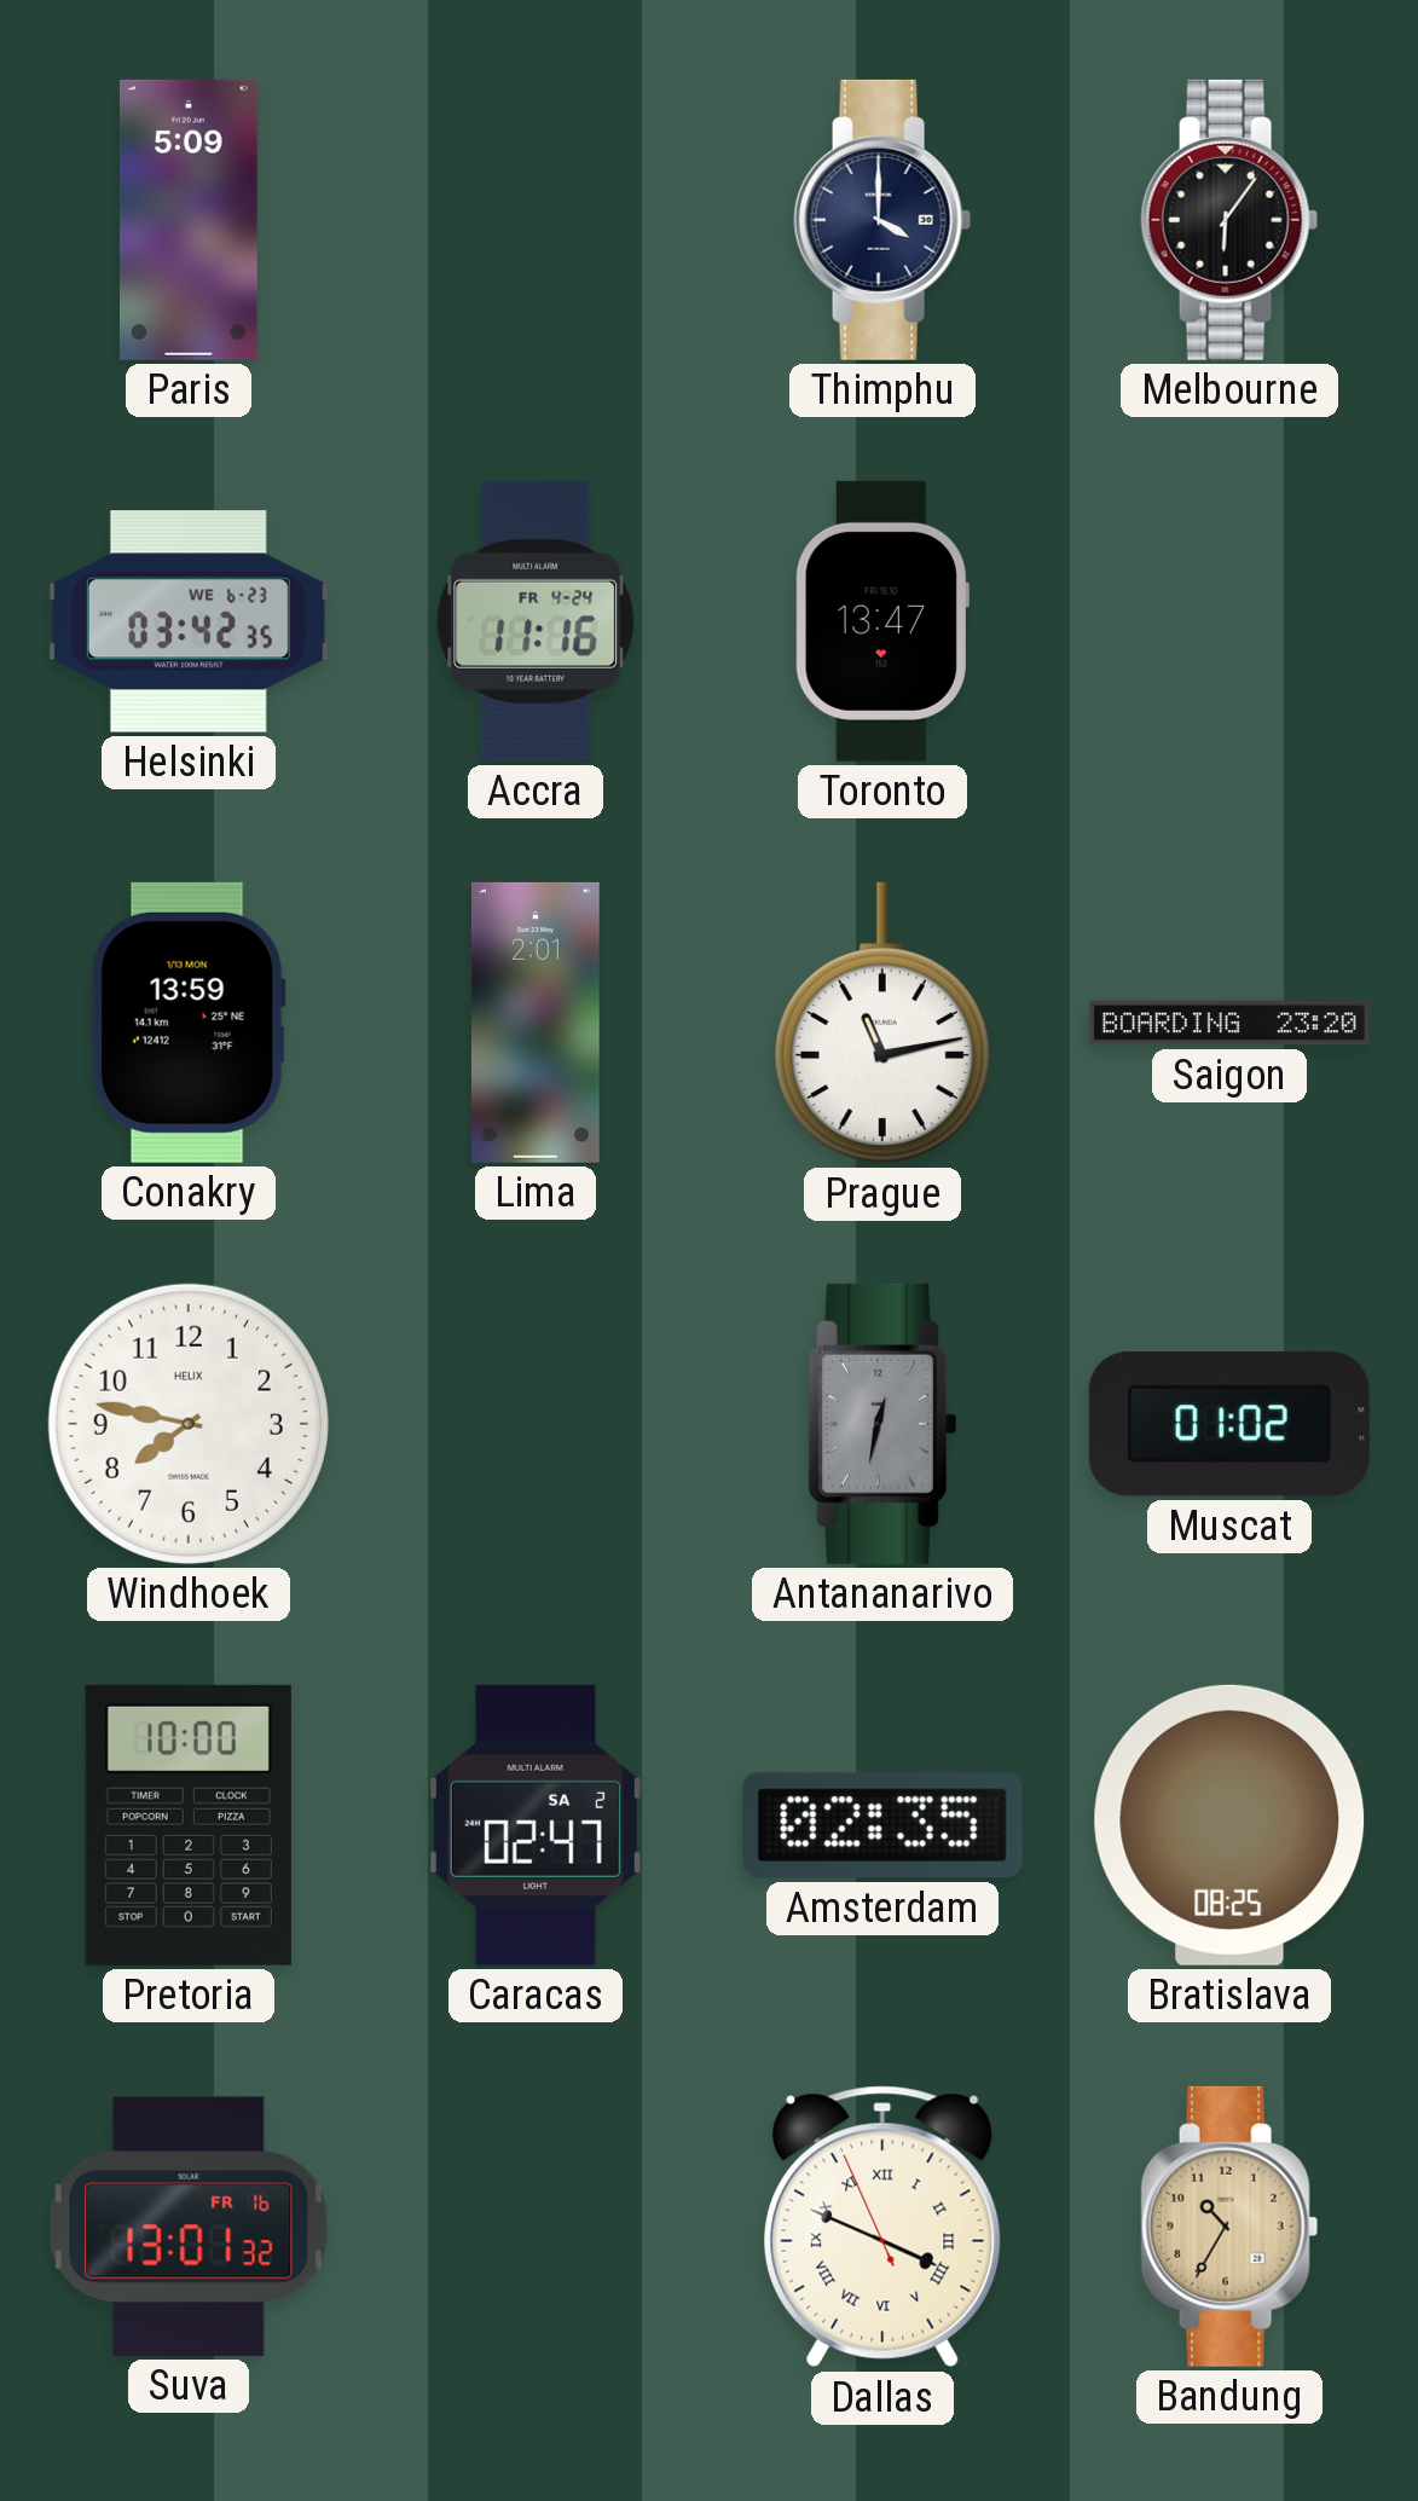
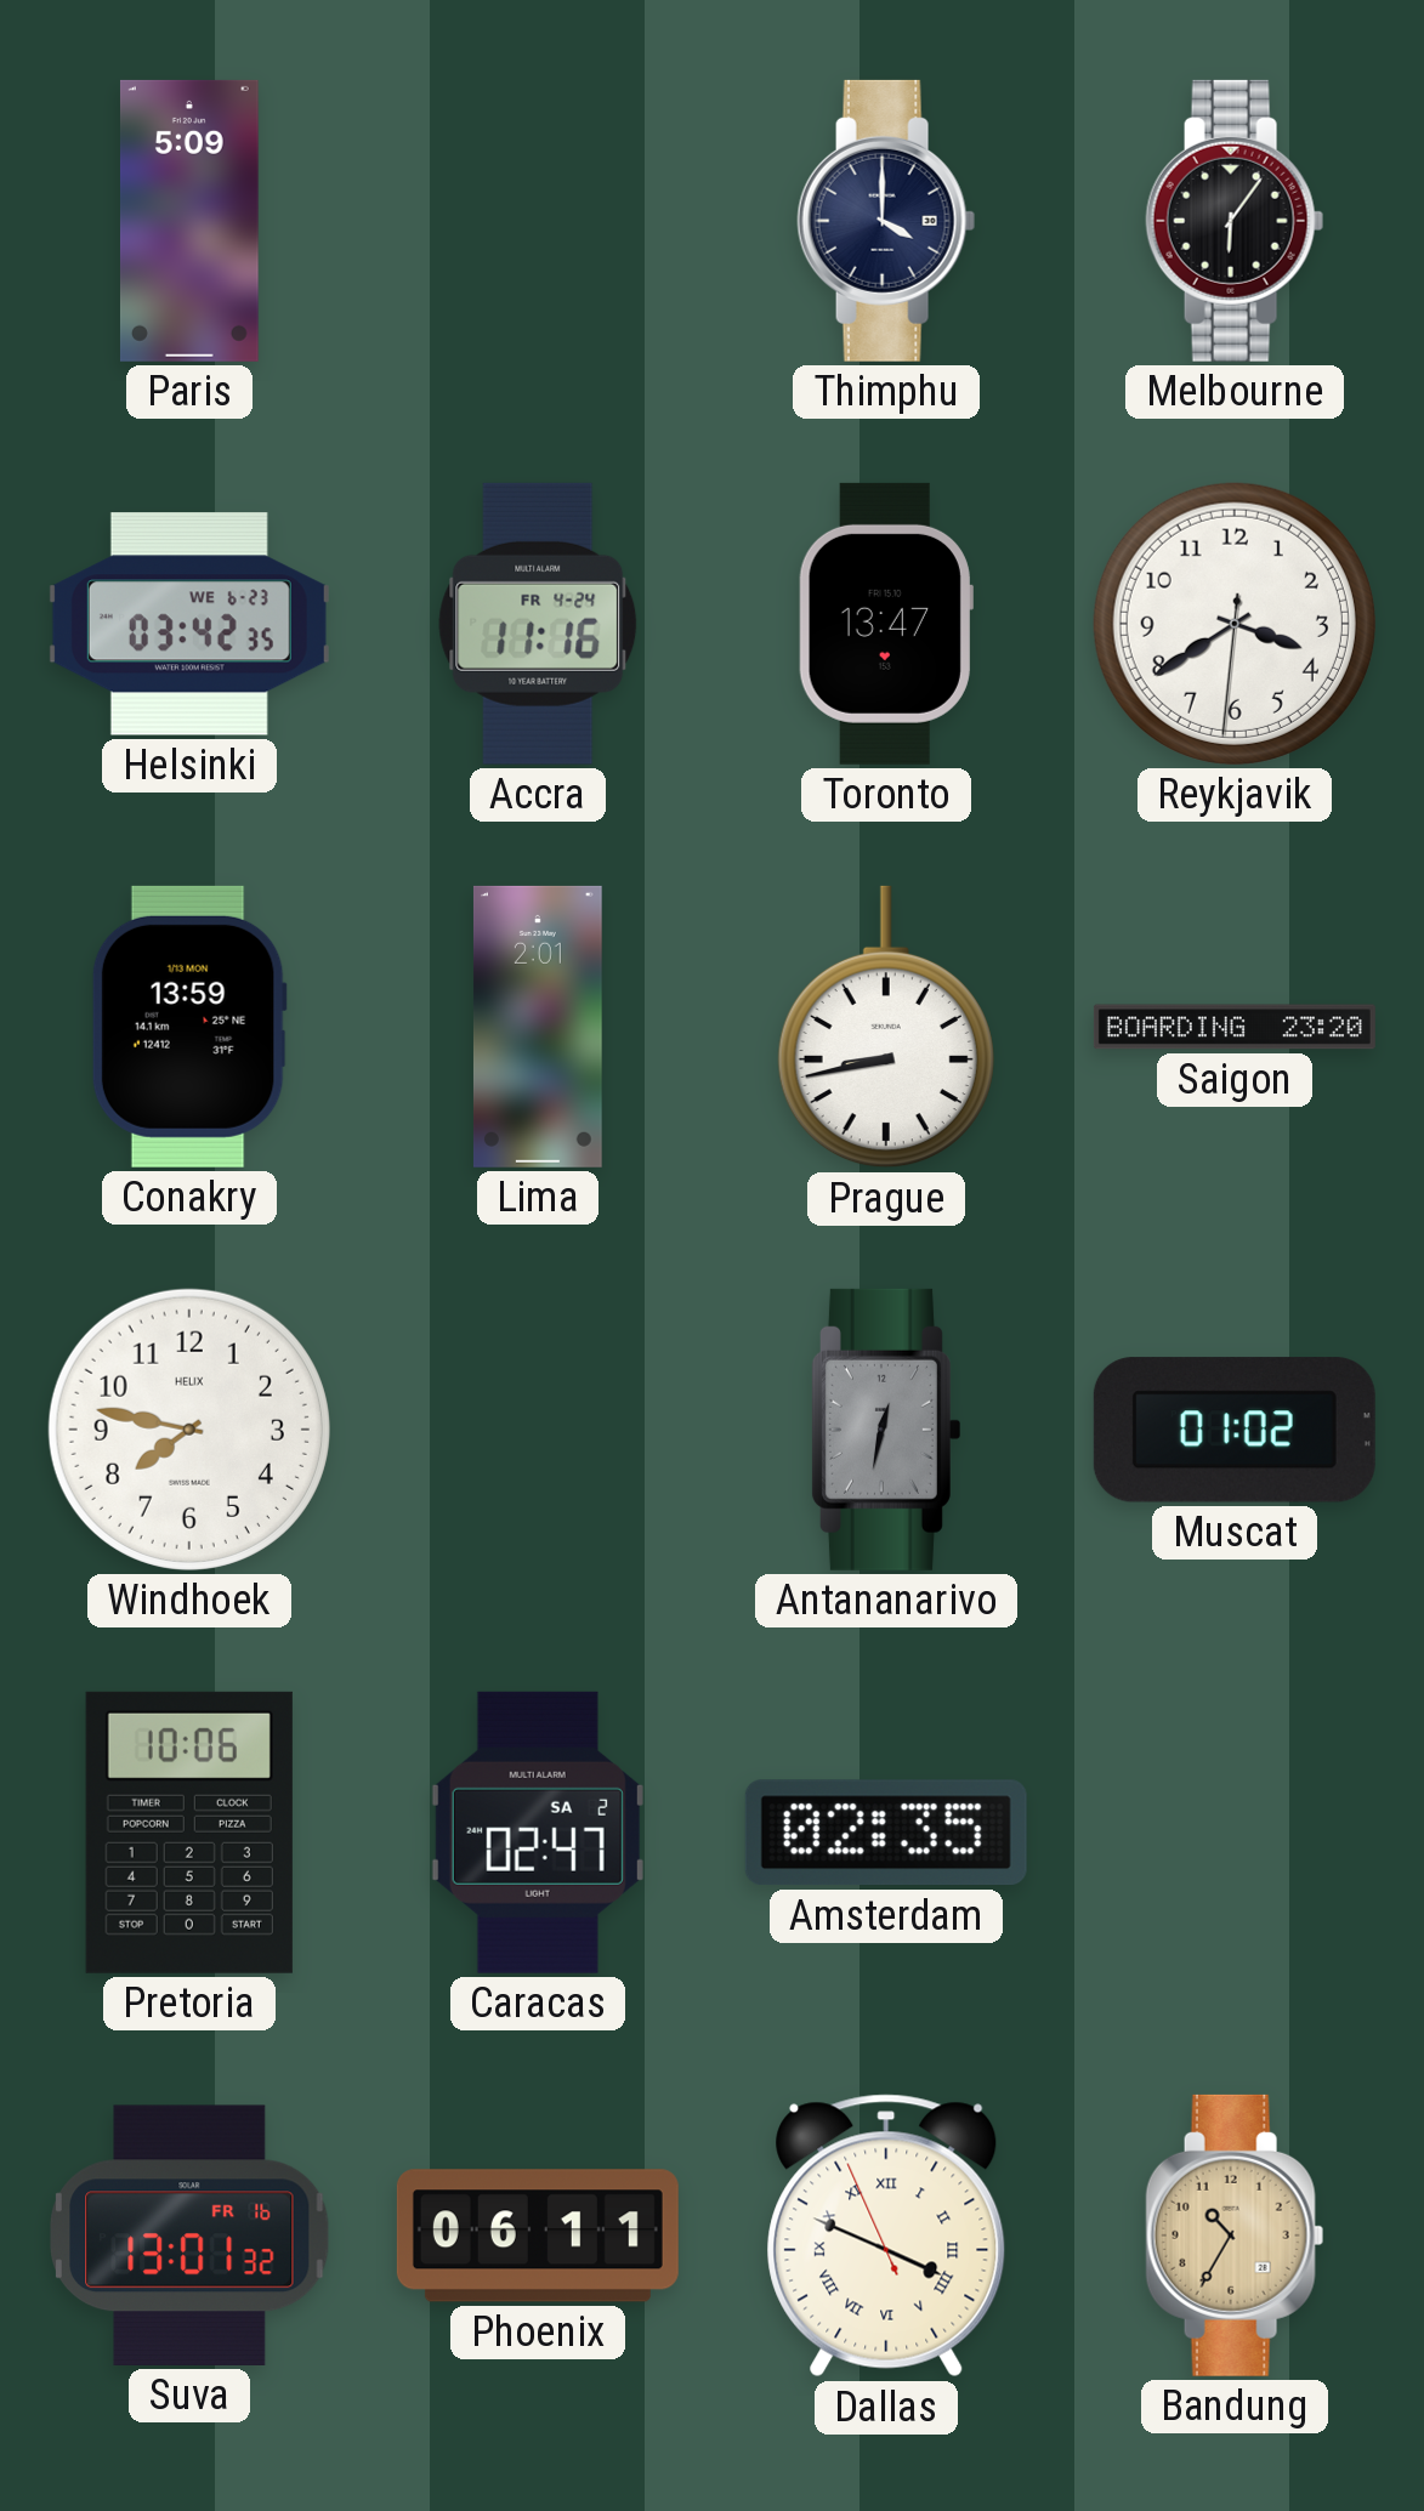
Reykjavik: none -> 3:39
Prague: 11:13 -> 8:43
Pretoria: 10:00 -> 10:06
Bratislava: 08:25 -> none
Phoenix: none -> 06:11
